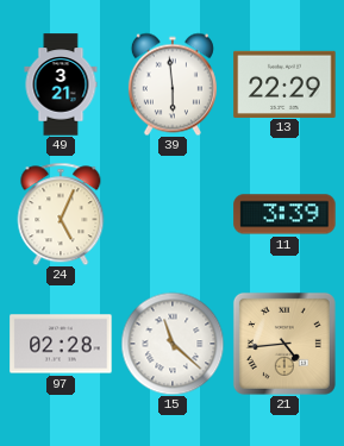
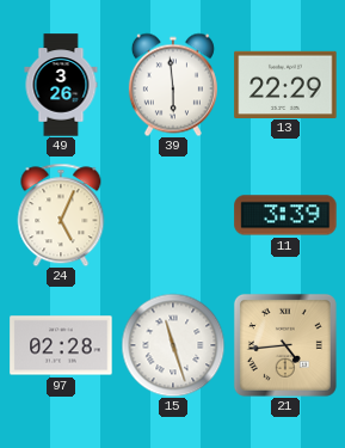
49: 3:21 -> 3:26
15: 11:22 -> 11:27
